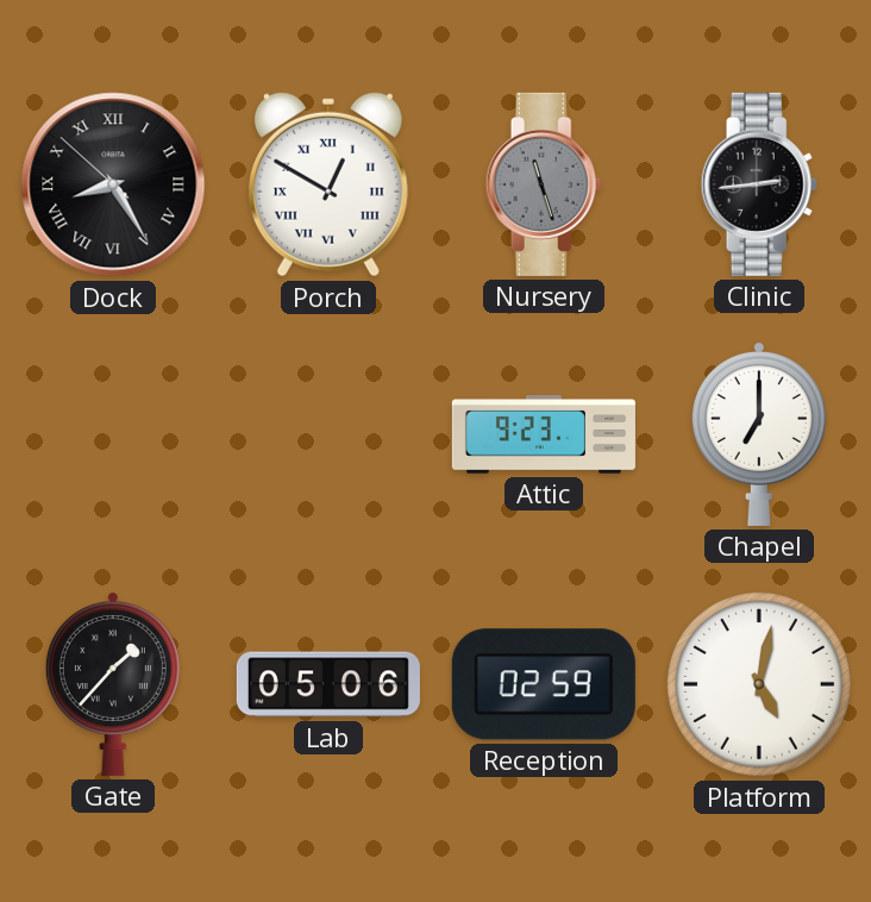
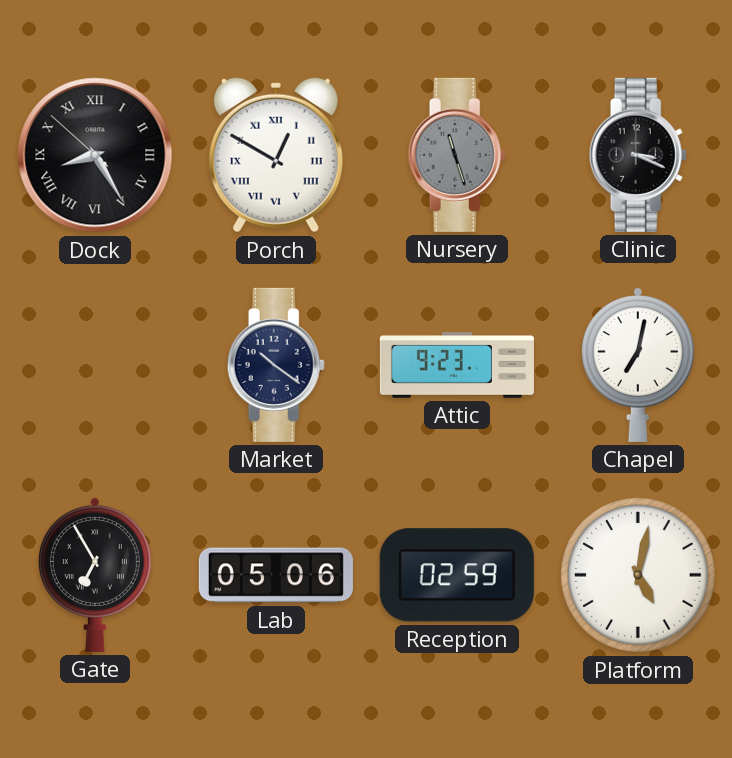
Clinic: 2:44 -> 3:19
Market: none -> 10:21
Chapel: 7:00 -> 7:02
Gate: 1:37 -> 6:55
